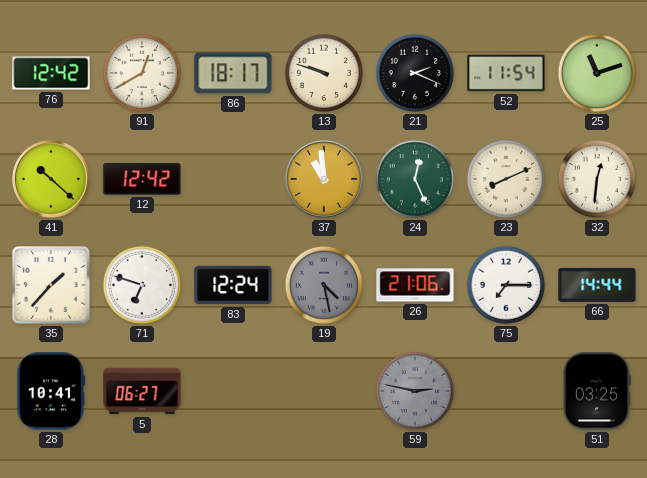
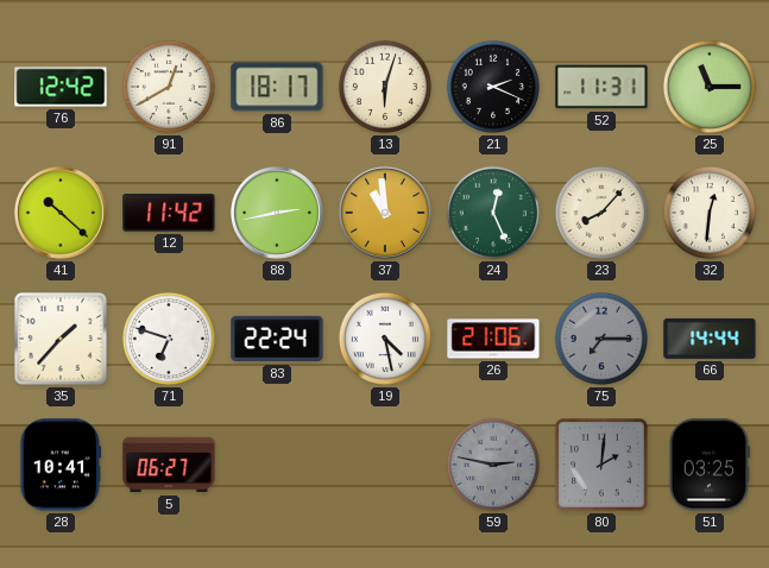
13: 9:48 -> 6:03
52: 11:54 -> 11:31
25: 11:12 -> 11:15
12: 12:42 -> 11:42
88: none -> 2:43
23: 8:11 -> 8:07
83: 12:24 -> 22:24
19 dial: grey -> white
75 dial: white -> grey
80: none -> 2:01
